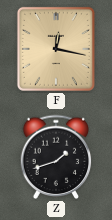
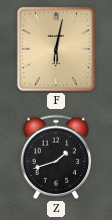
F: 12:17 -> 6:02
